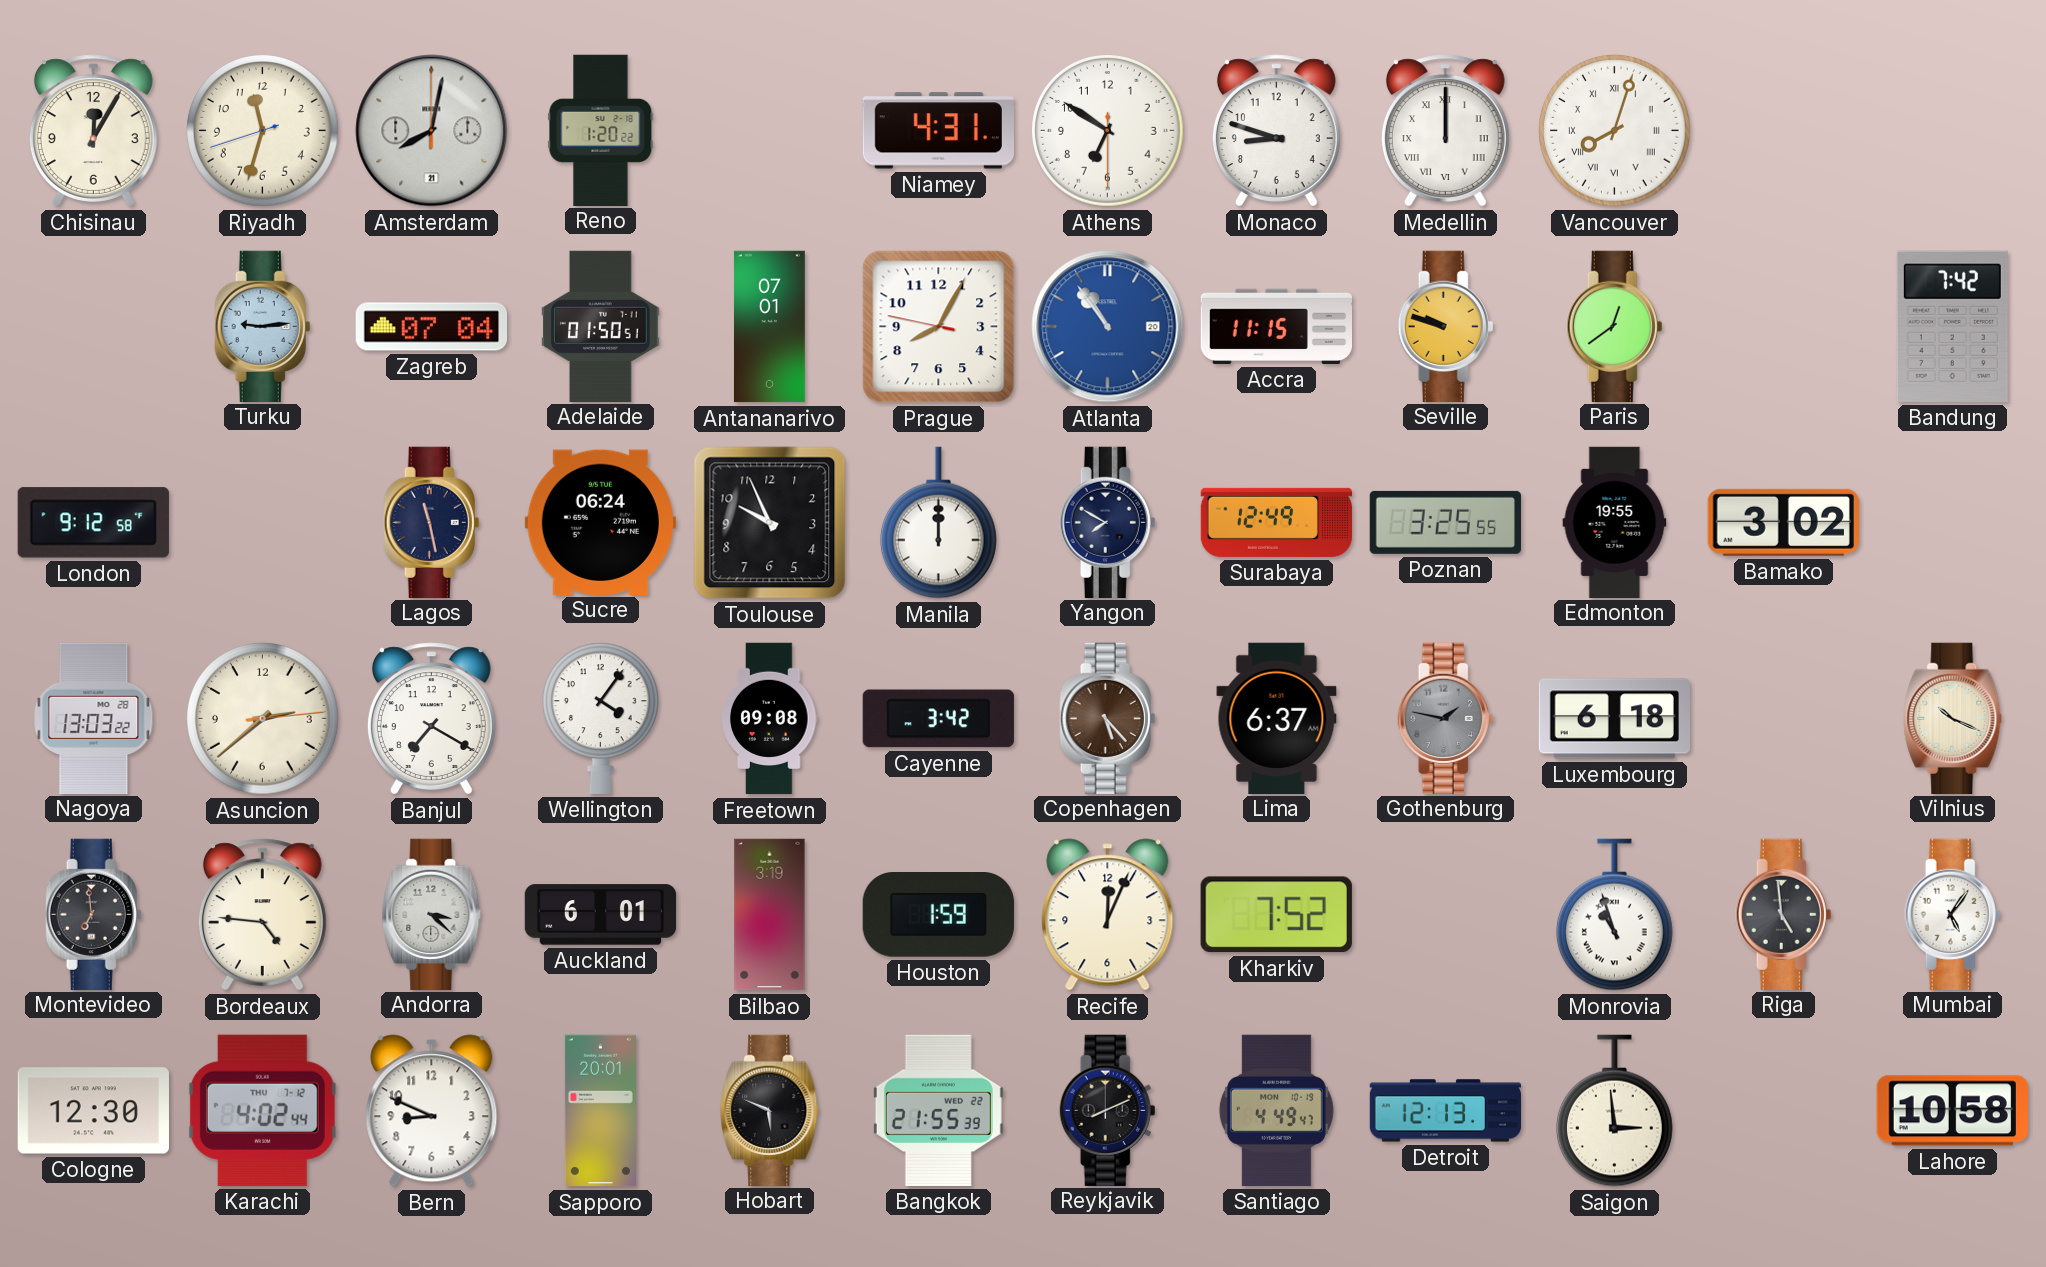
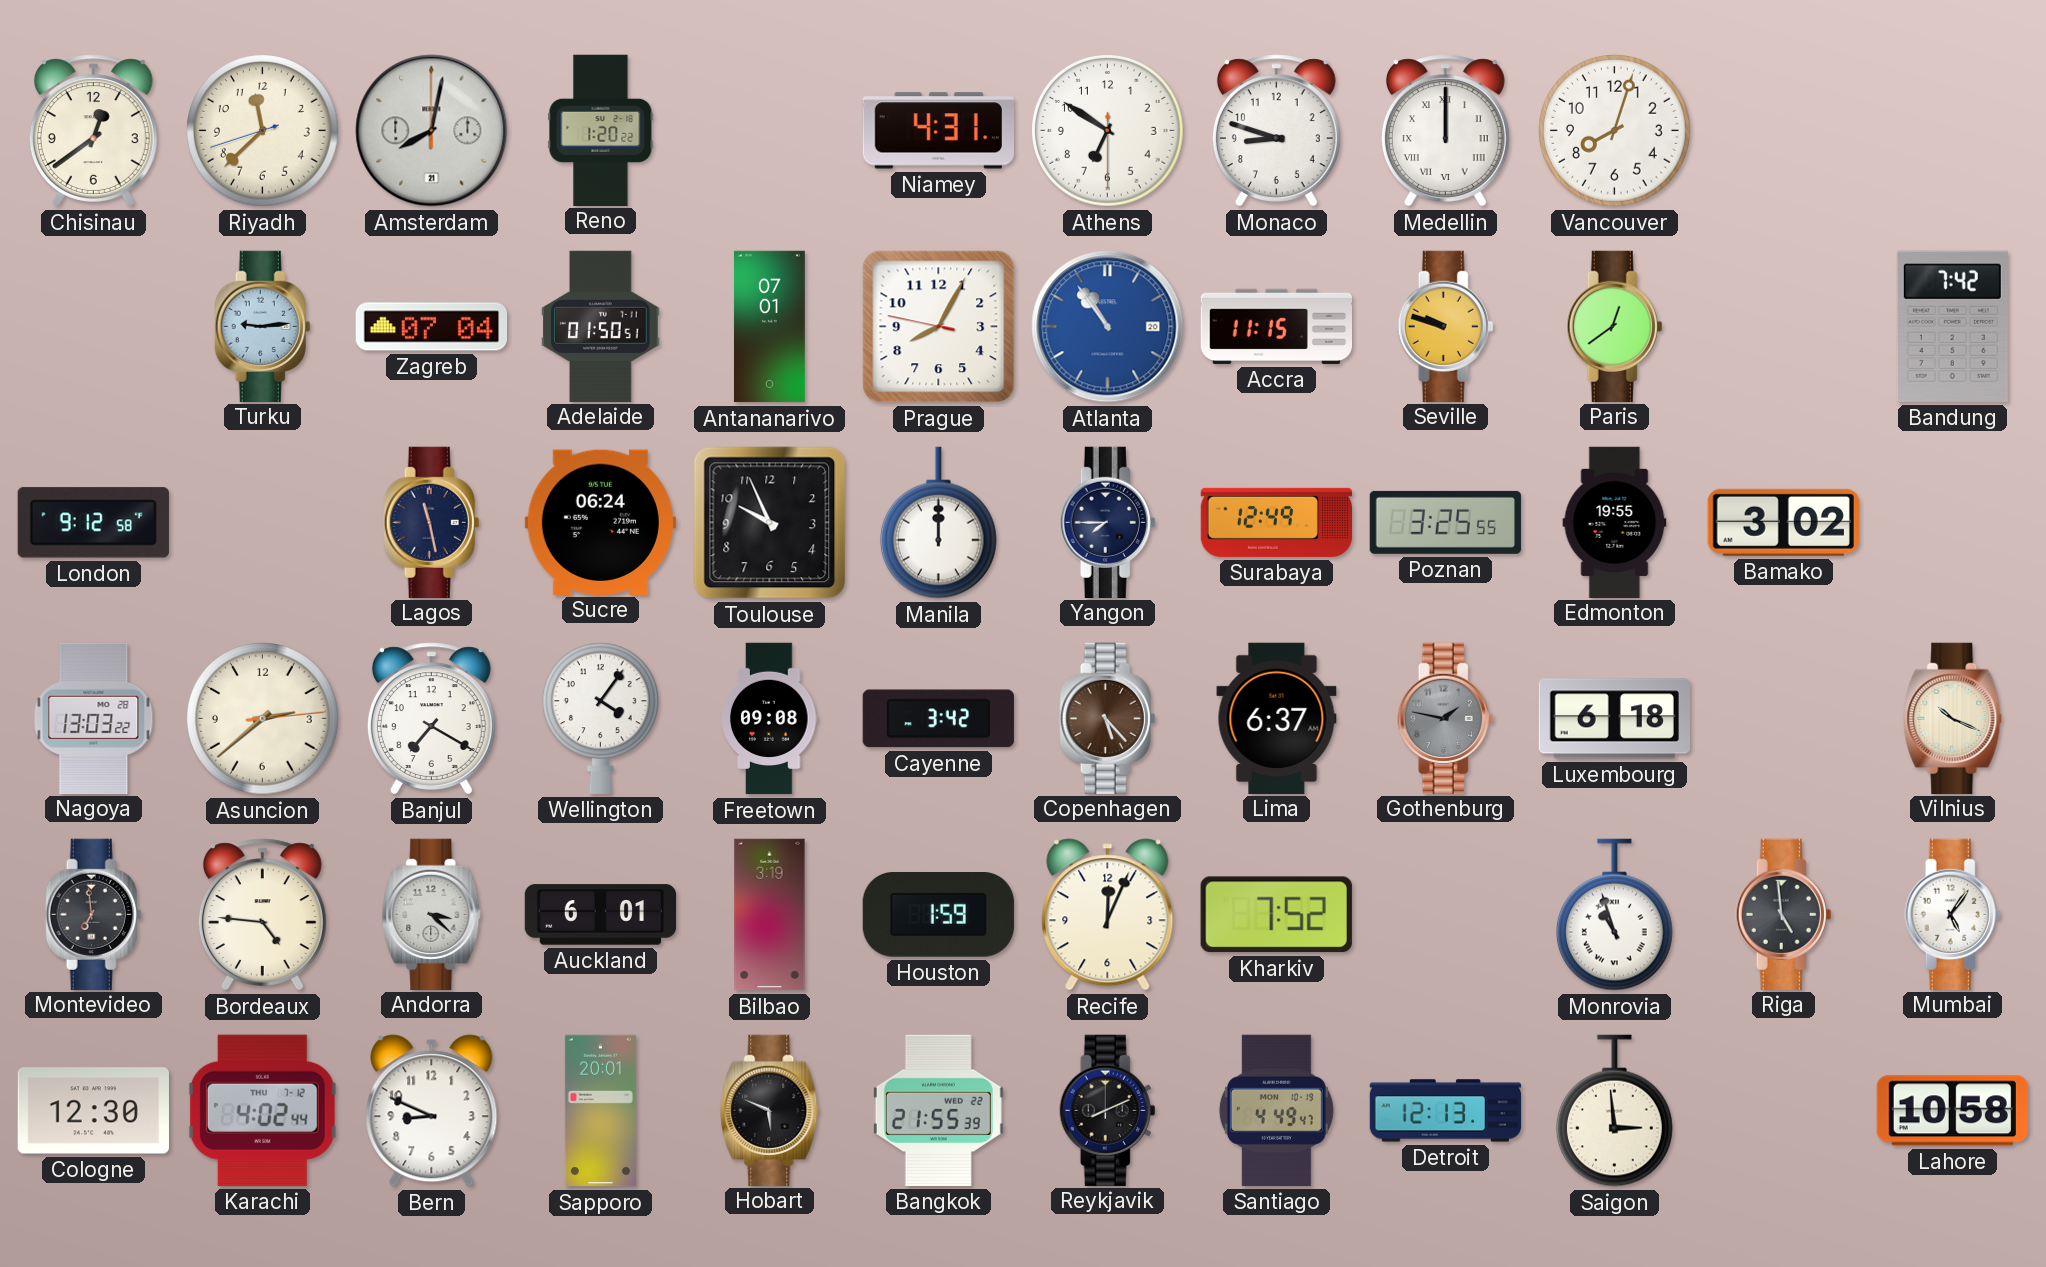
Chisinau: 12:05 -> 12:39
Riyadh: 11:32 -> 11:37
Vancouver numerals: Roman -> Arabic
Yangon: 7:50 -> 7:45
